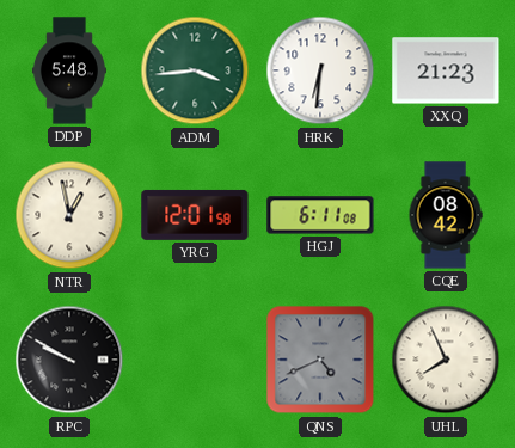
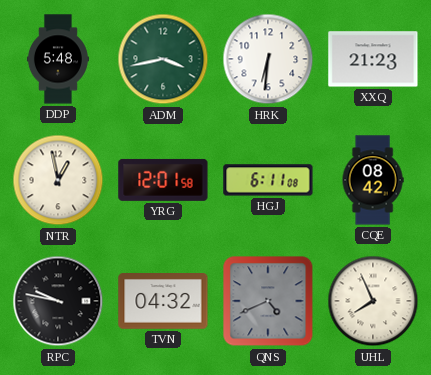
ADM: 3:44 -> 3:43
RPC: 9:50 -> 9:47
TVN: none -> 04:32
